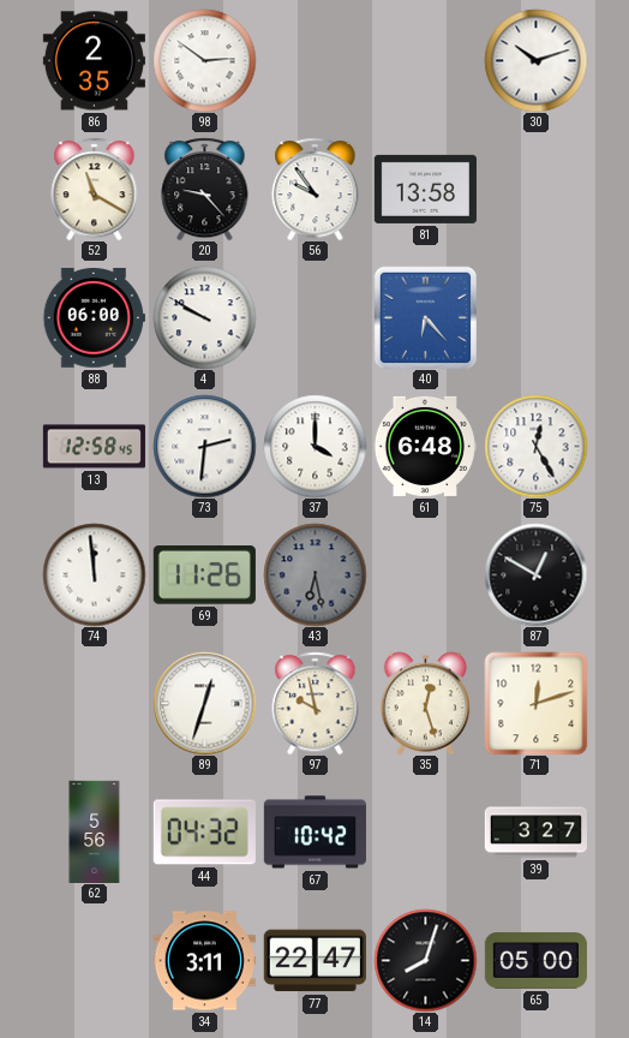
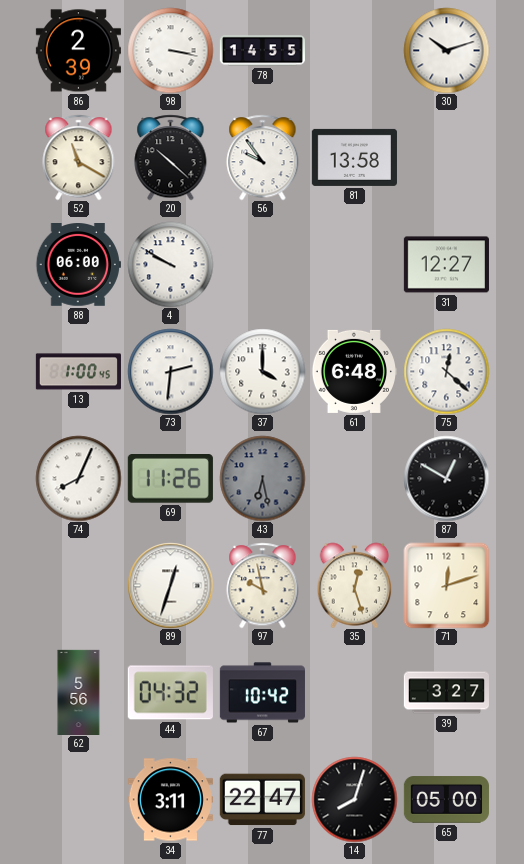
86: 2:35 -> 2:39
98: 2:51 -> 3:17
78: none -> 14:55
20: 9:23 -> 10:22
40: 6:23 -> none
31: none -> 12:27
13: 12:58 -> 1:00
75: 12:25 -> 12:22
74: 11:59 -> 8:04
